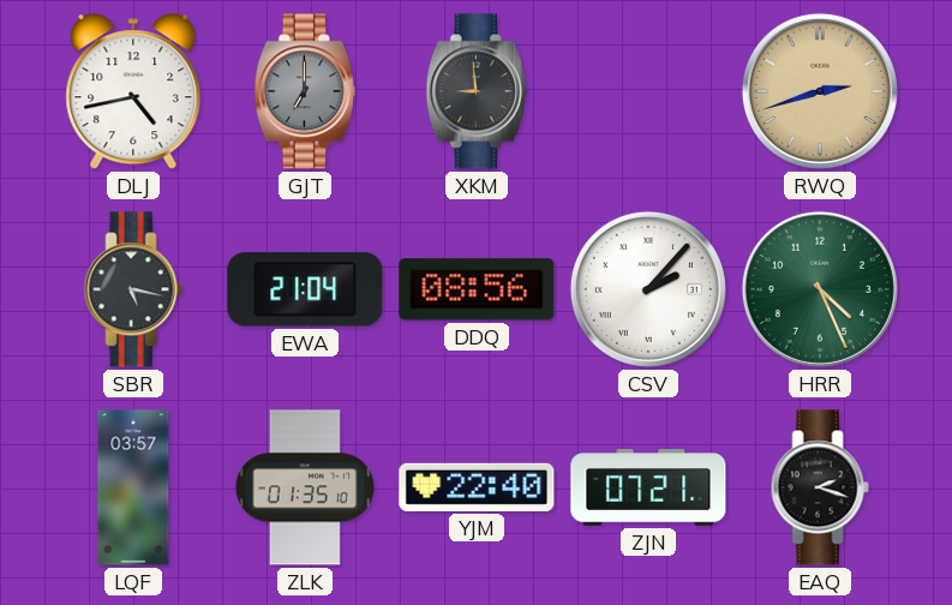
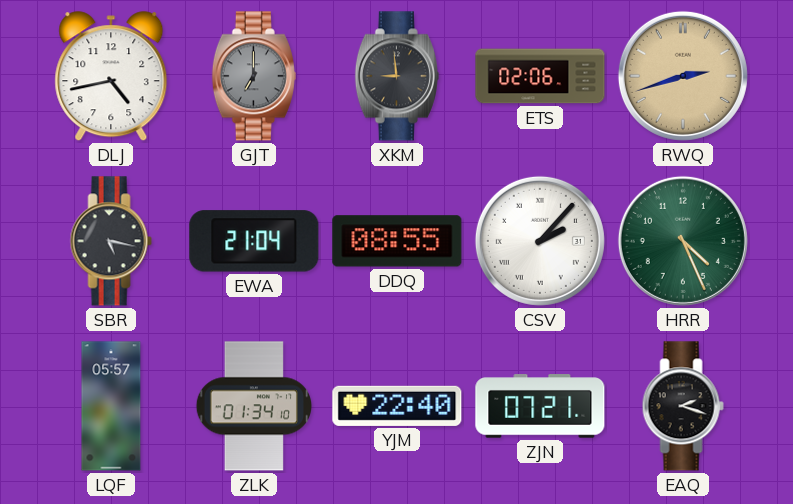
ETS: none -> 02:06
DDQ: 08:56 -> 08:55
LQF: 03:57 -> 05:57
ZLK: 01:35 -> 01:34
